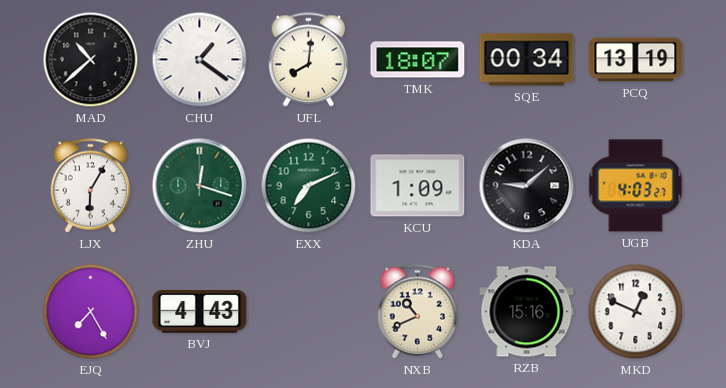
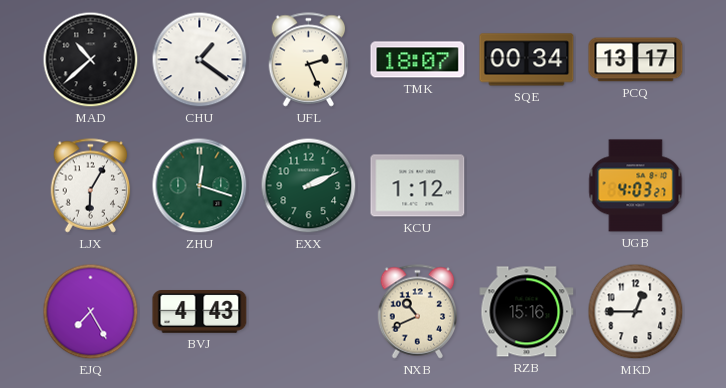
UFL: 8:01 -> 2:26
PCQ: 13:19 -> 13:17
EXX: 7:11 -> 2:11
KCU: 1:09 -> 1:12
KDA: 9:08 -> none
MKD: 12:49 -> 12:45
